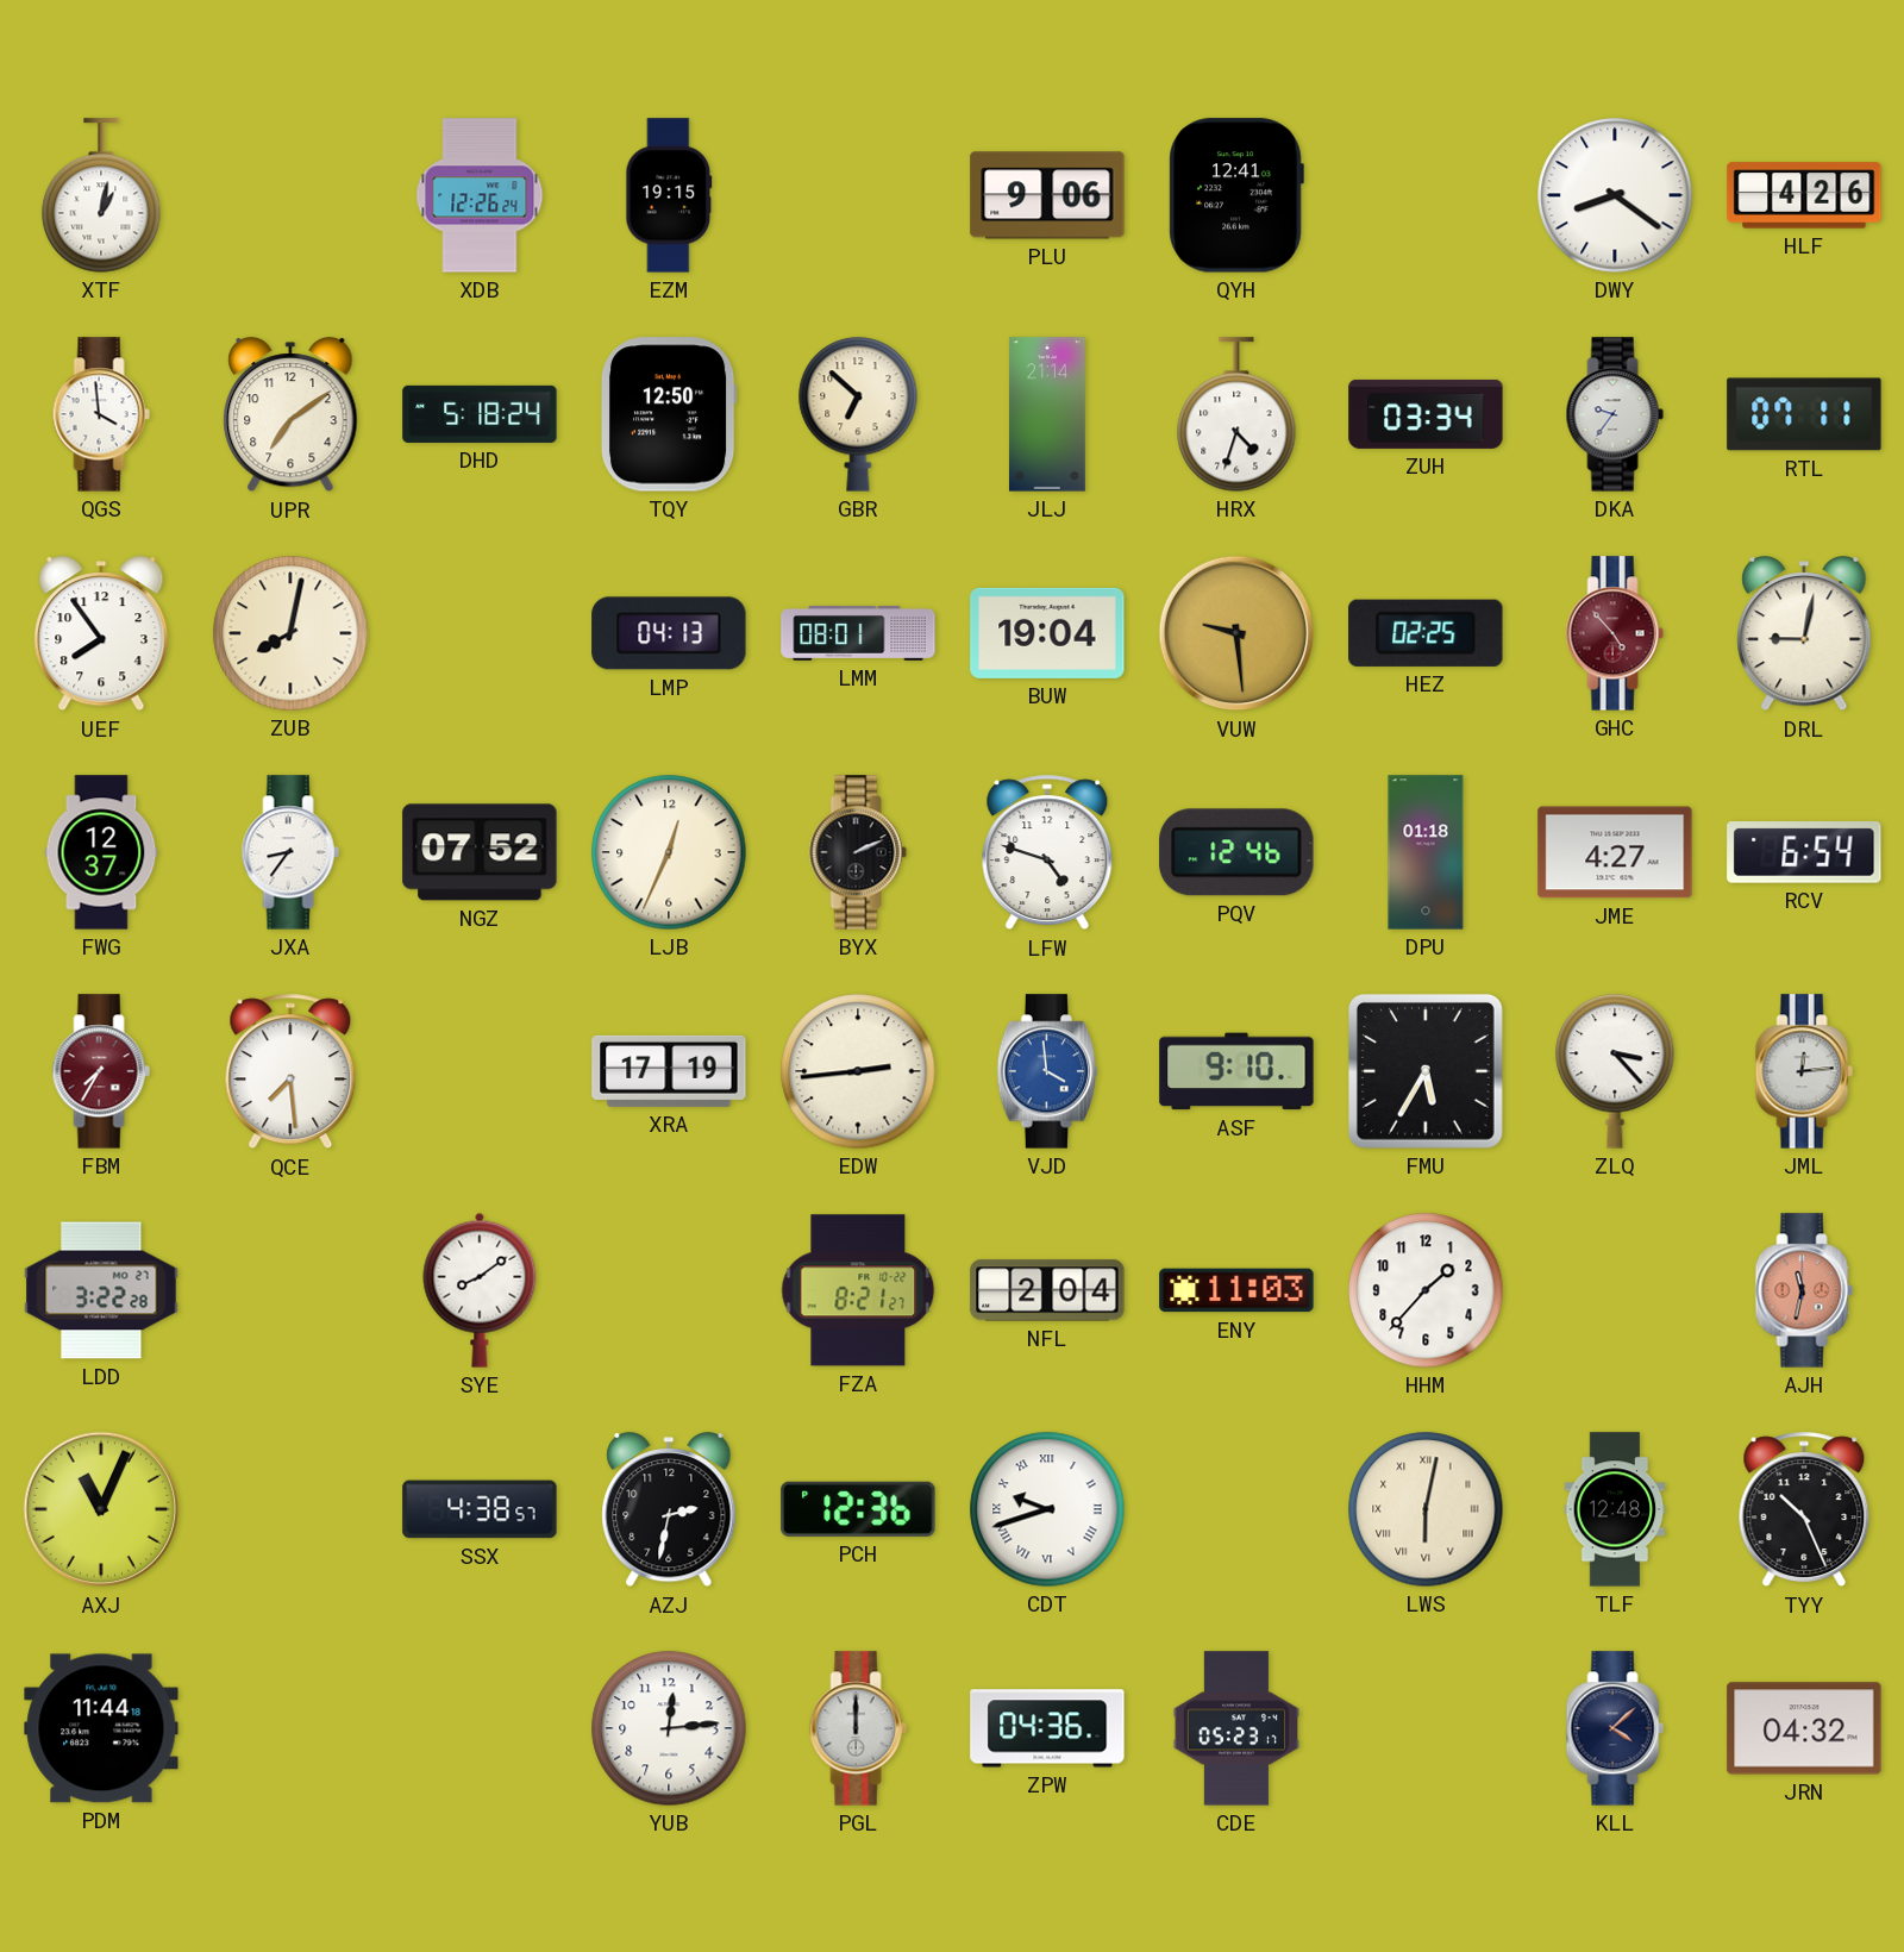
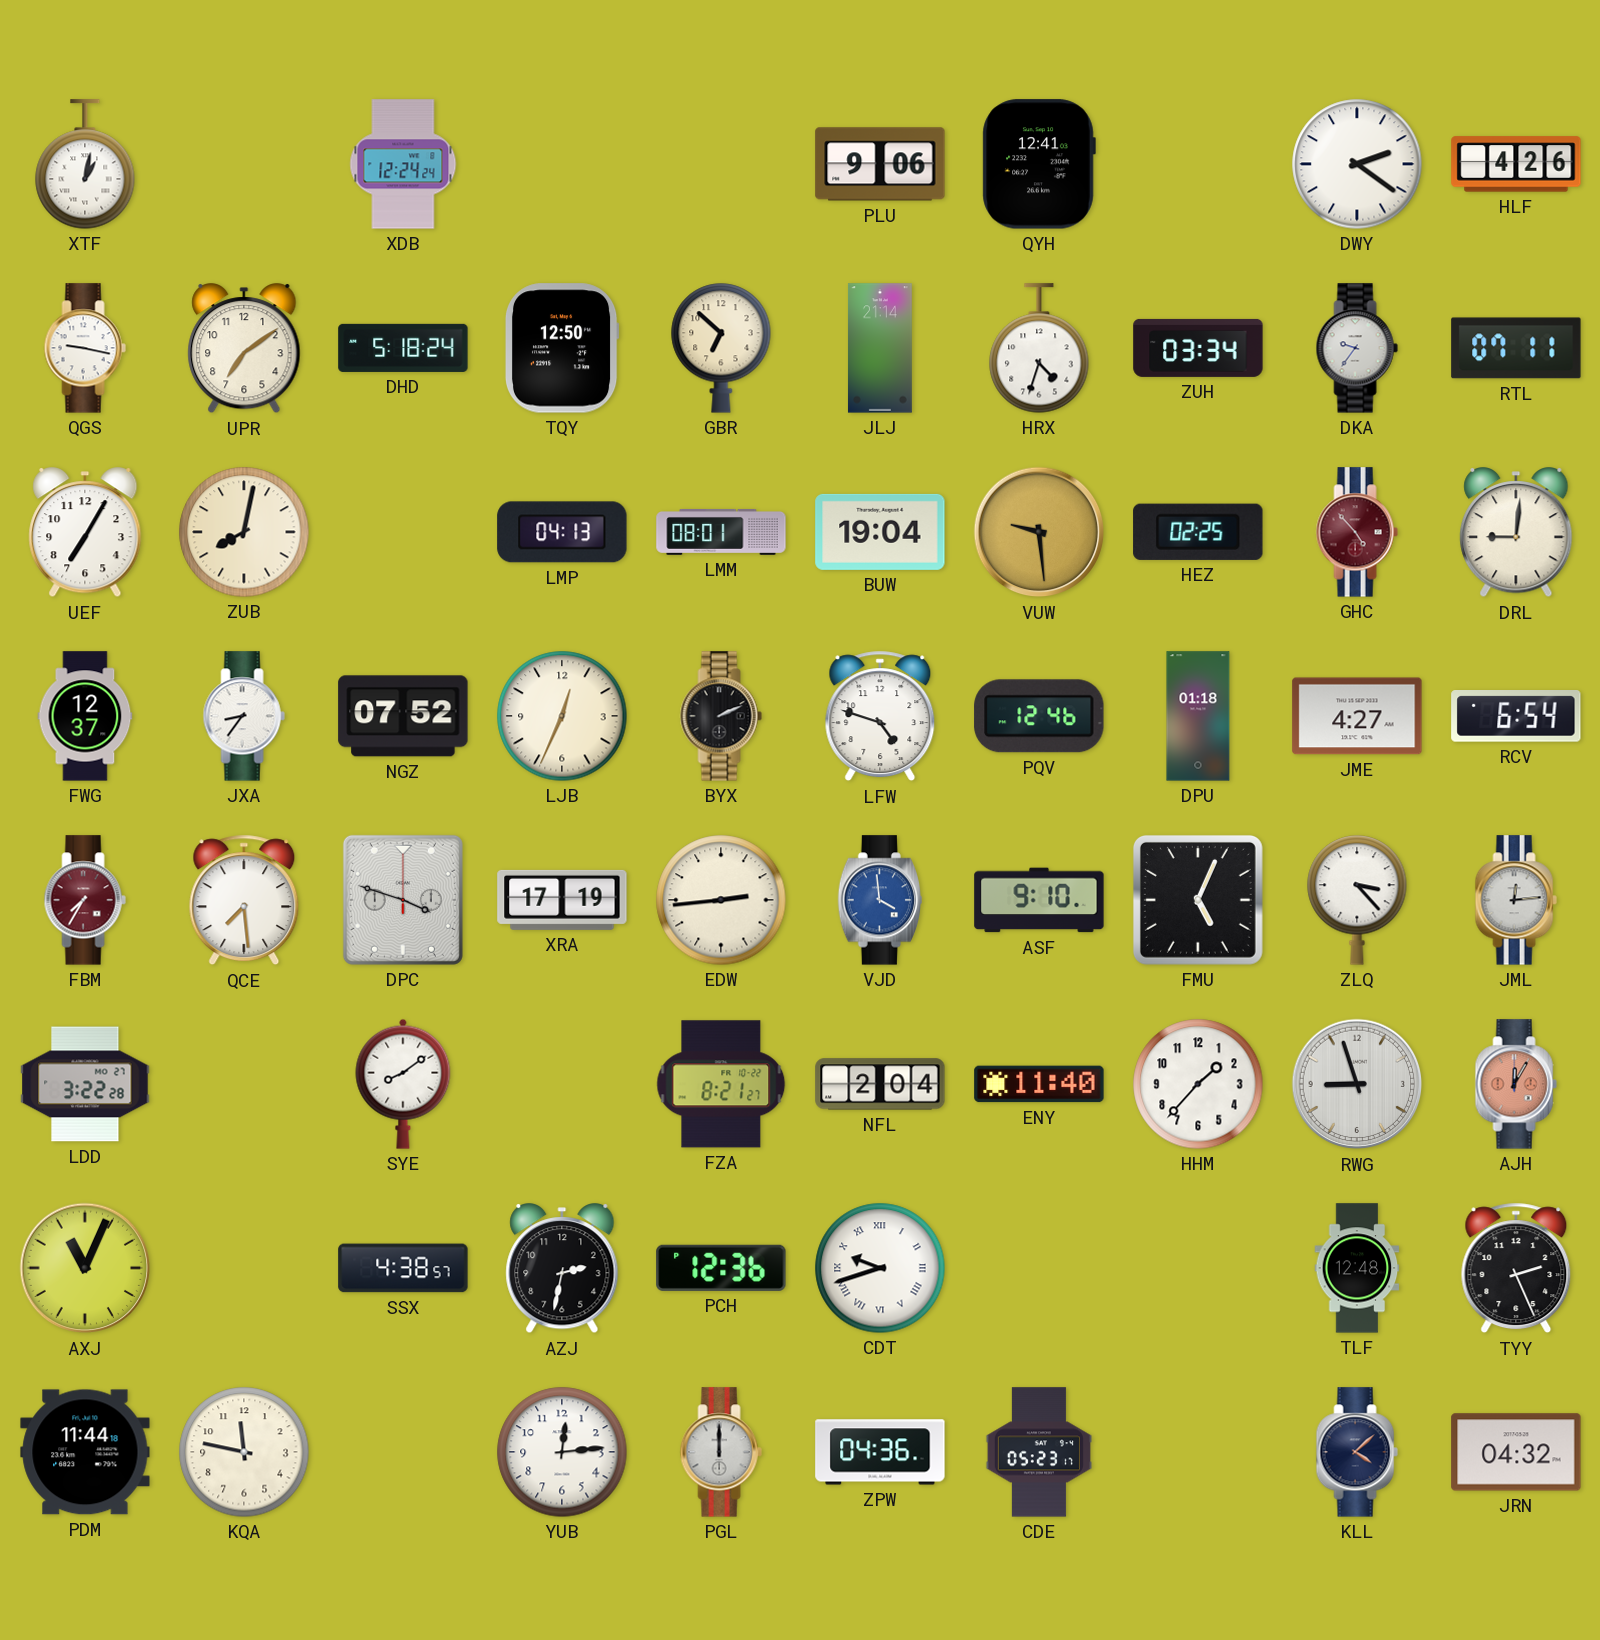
XDB: 12:26 -> 12:24
EZM: 19:15 -> none
DWY: 8:21 -> 2:21
QGS: 3:59 -> 9:17
UEF: 7:54 -> 7:05
DRL: 9:02 -> 9:01
DPC: none -> 3:48
FMU: 5:35 -> 5:04
ENY: 11:03 -> 11:40
RWG: none -> 8:57
AJH: 11:32 -> 12:05
LWS: 6:02 -> none
TYY: 10:26 -> 2:26
KQA: none -> 11:47
